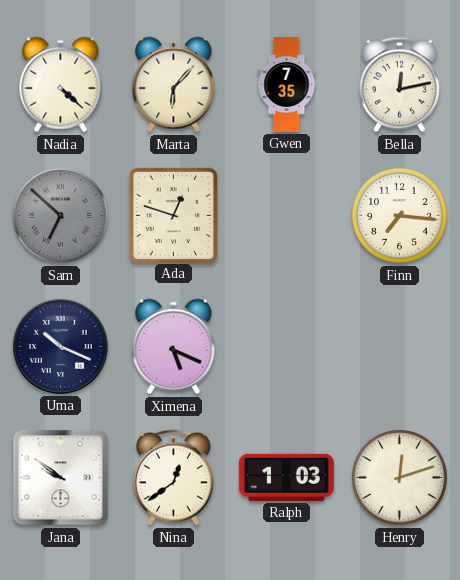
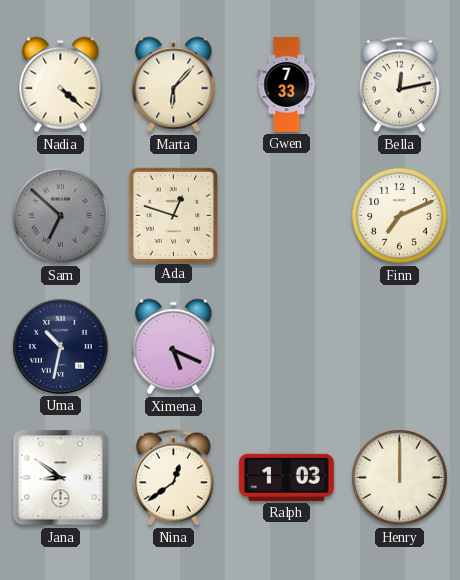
Gwen: 7:35 -> 7:33
Finn: 7:16 -> 7:11
Uma: 10:19 -> 10:32
Jana: 9:51 -> 8:51
Henry: 12:12 -> 12:00
